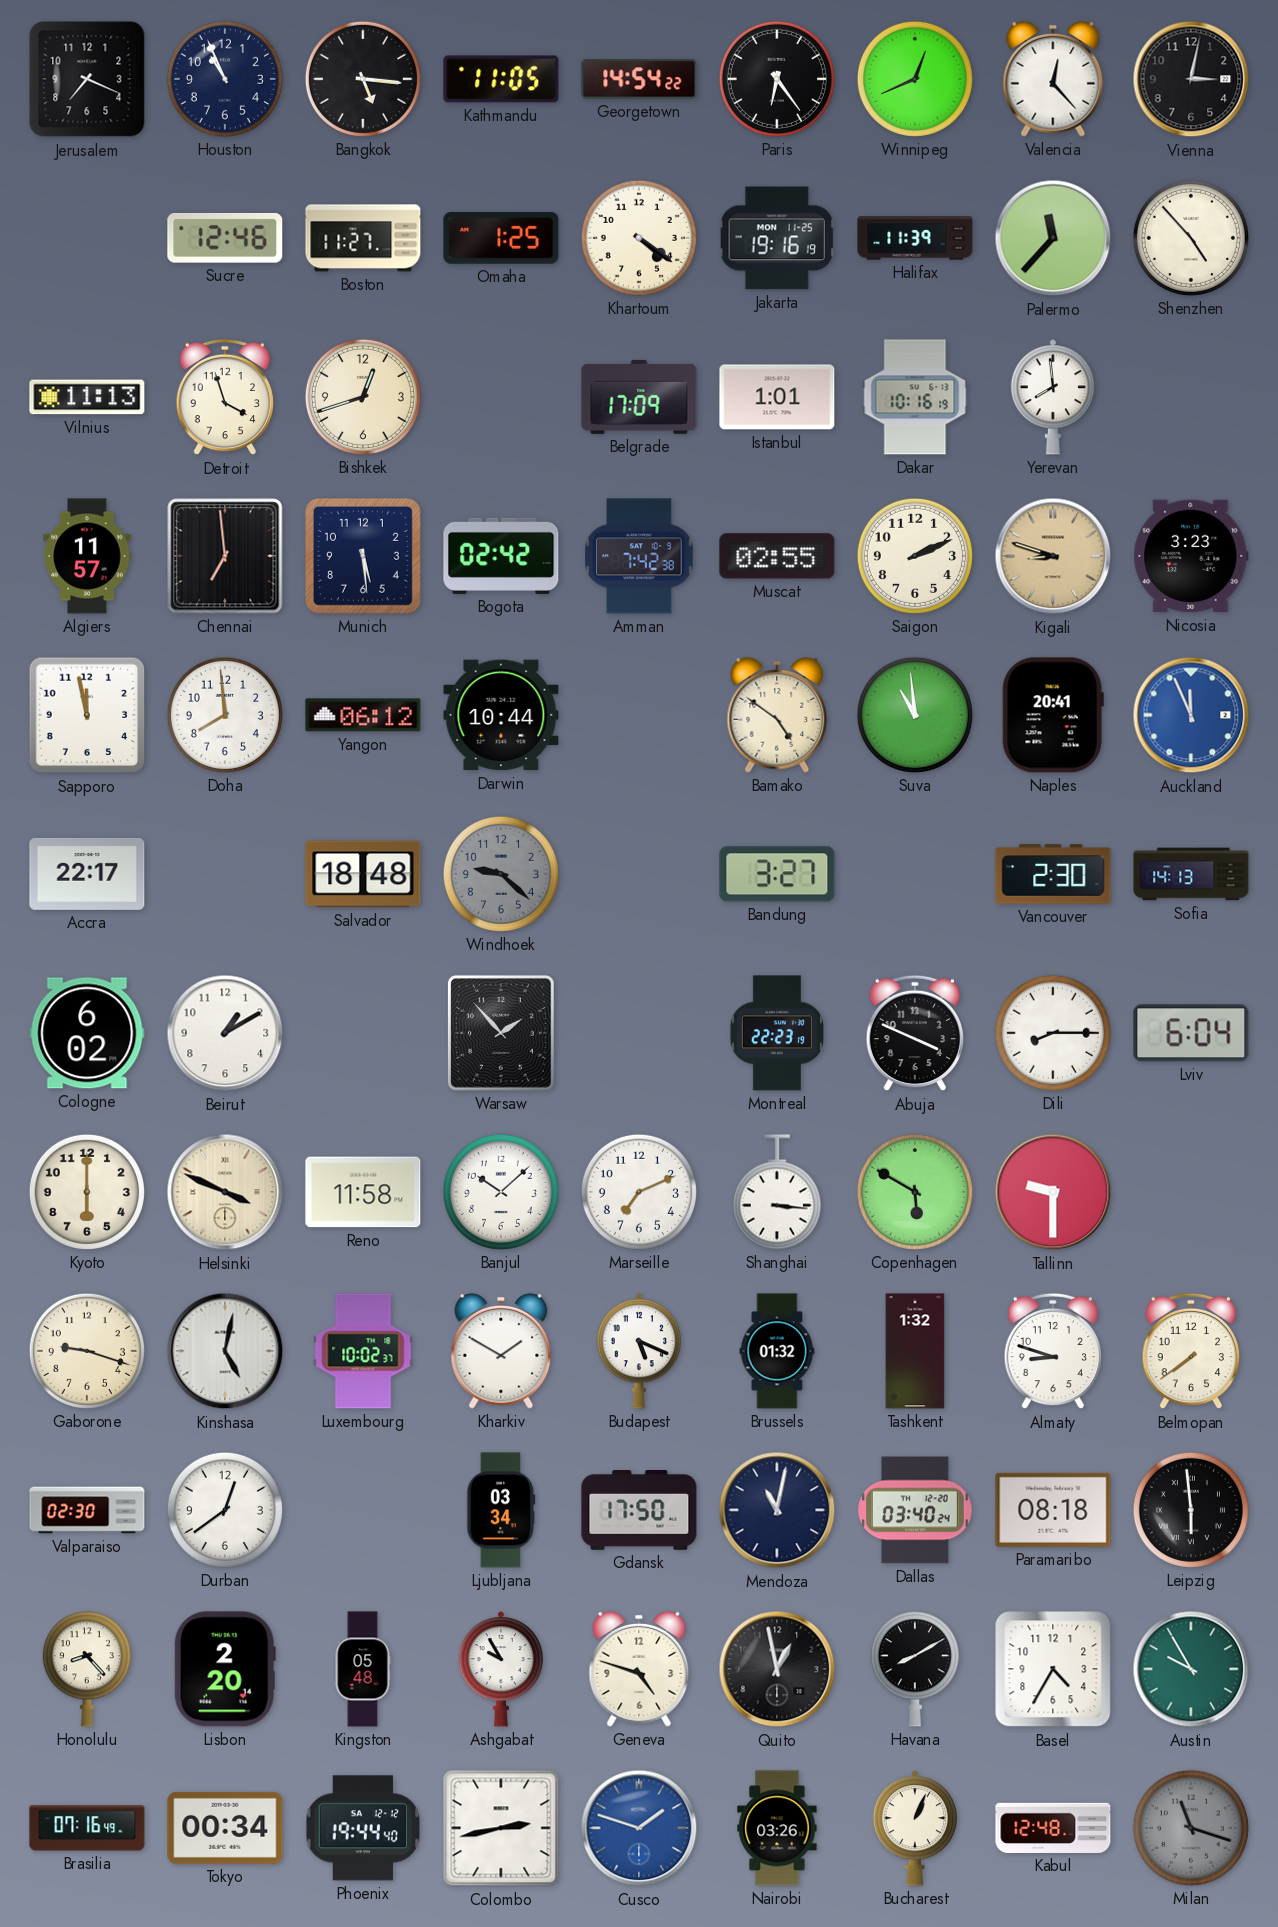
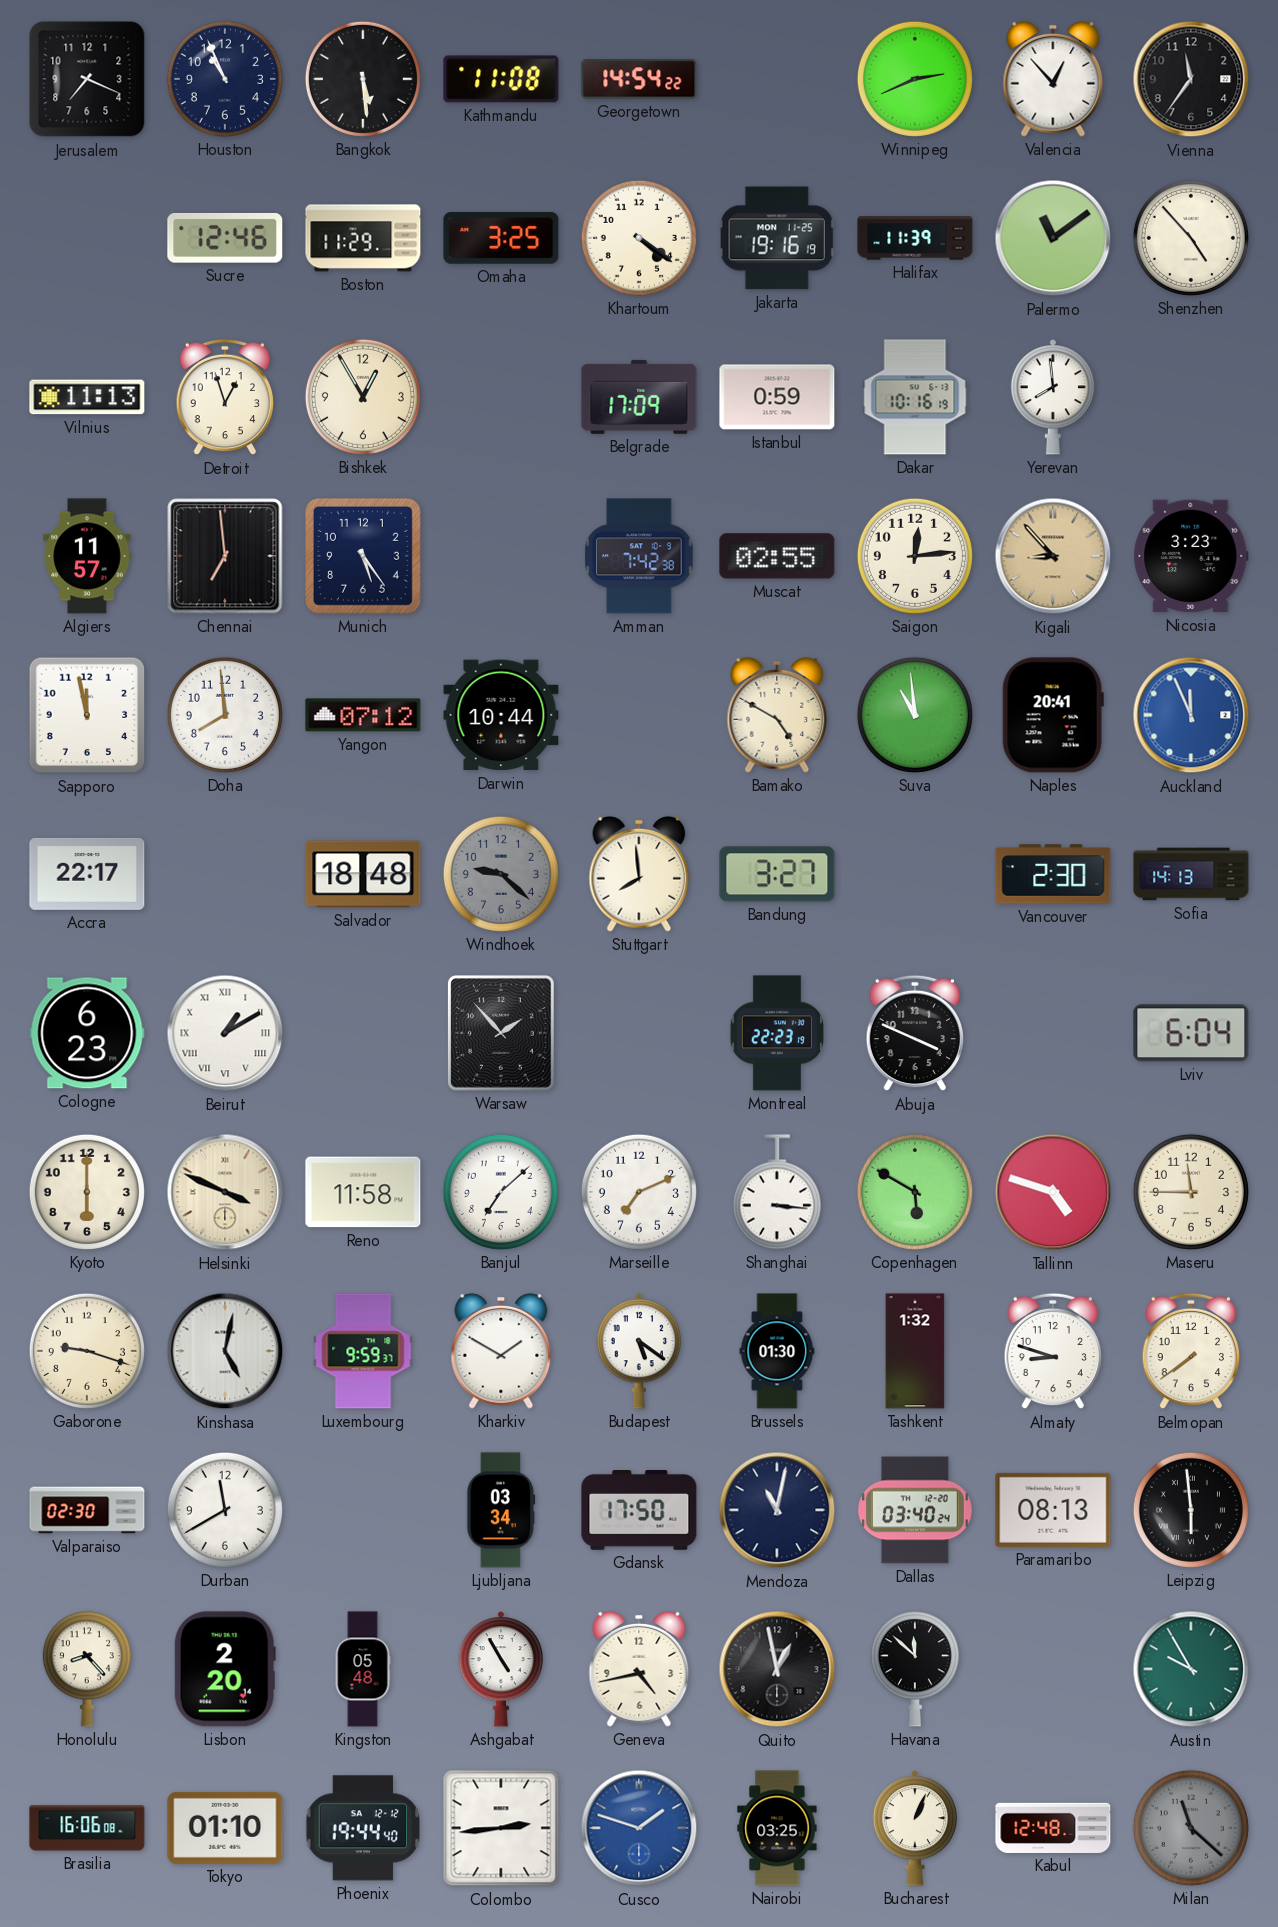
Bangkok: 5:16 -> 5:29
Kathmandu: 11:05 -> 11:08
Paris: 6:24 -> none
Winnipeg: 12:41 -> 2:41
Valencia: 12:23 -> 12:53
Vienna: 3:02 -> 11:36
Boston: 11:27 -> 11:29
Omaha: 1:25 -> 3:25
Palermo: 11:37 -> 11:09
Detroit: 3:57 -> 12:57
Bishkek: 12:42 -> 12:55
Istanbul: 1:01 -> 0:59
Munich: 5:29 -> 5:24
Bogota: 02:42 -> none
Saigon: 2:11 -> 12:14
Kigali: 8:48 -> 8:53
Yangon: 06:12 -> 07:12
Bamako: 4:51 -> 4:50
Stuttgart: none -> 7:59
Cologne: 6:02 -> 6:23
Beirut numerals: Arabic -> Roman
Dili: 8:15 -> none
Banjul: 10:08 -> 7:08
Tallinn: 9:30 -> 4:48
Maseru: none -> 11:45
Luxembourg: 10:02 -> 9:59
Budapest: 5:19 -> 5:21
Brussels: 01:32 -> 01:30
Durban: 12:39 -> 11:40
Paramaribo: 08:18 -> 08:13
Ashgabat: 9:55 -> 4:55
Geneva: 4:48 -> 4:43
Havana: 8:10 -> 11:52
Basel: 4:35 -> none
Brasilia: 07:16 -> 16:06
Tokyo: 00:34 -> 01:10
Colombo: 2:43 -> 2:44
Nairobi: 03:26 -> 03:25
Milan: 11:18 -> 11:22
